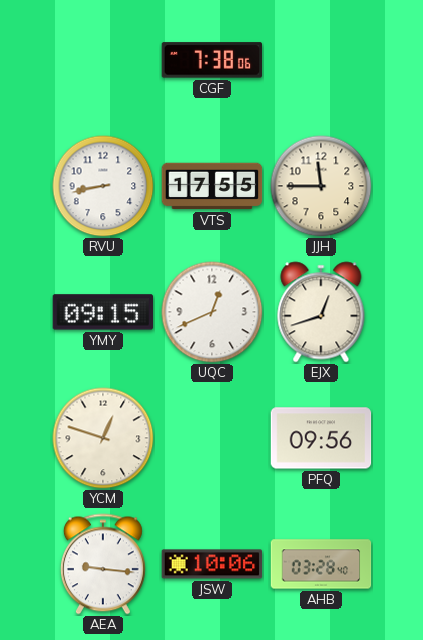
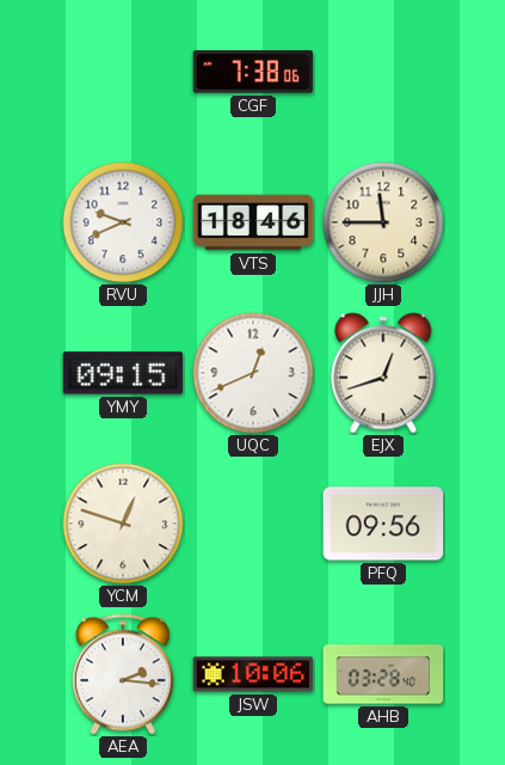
RVU: 8:43 -> 9:41
VTS: 17:55 -> 18:46
AEA: 9:16 -> 2:16
